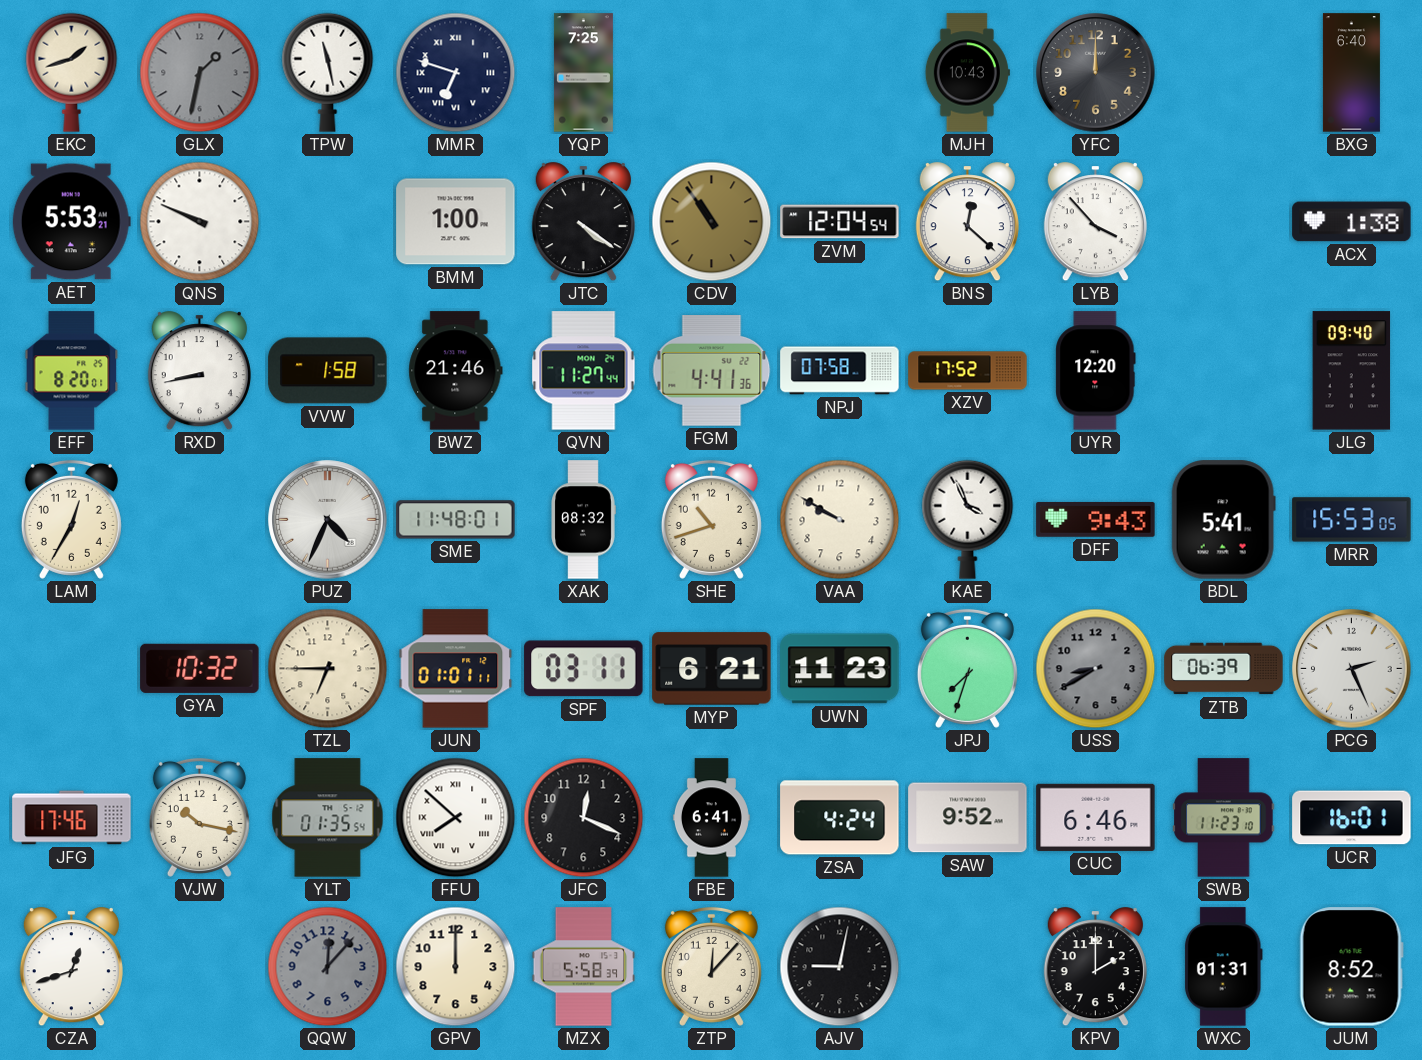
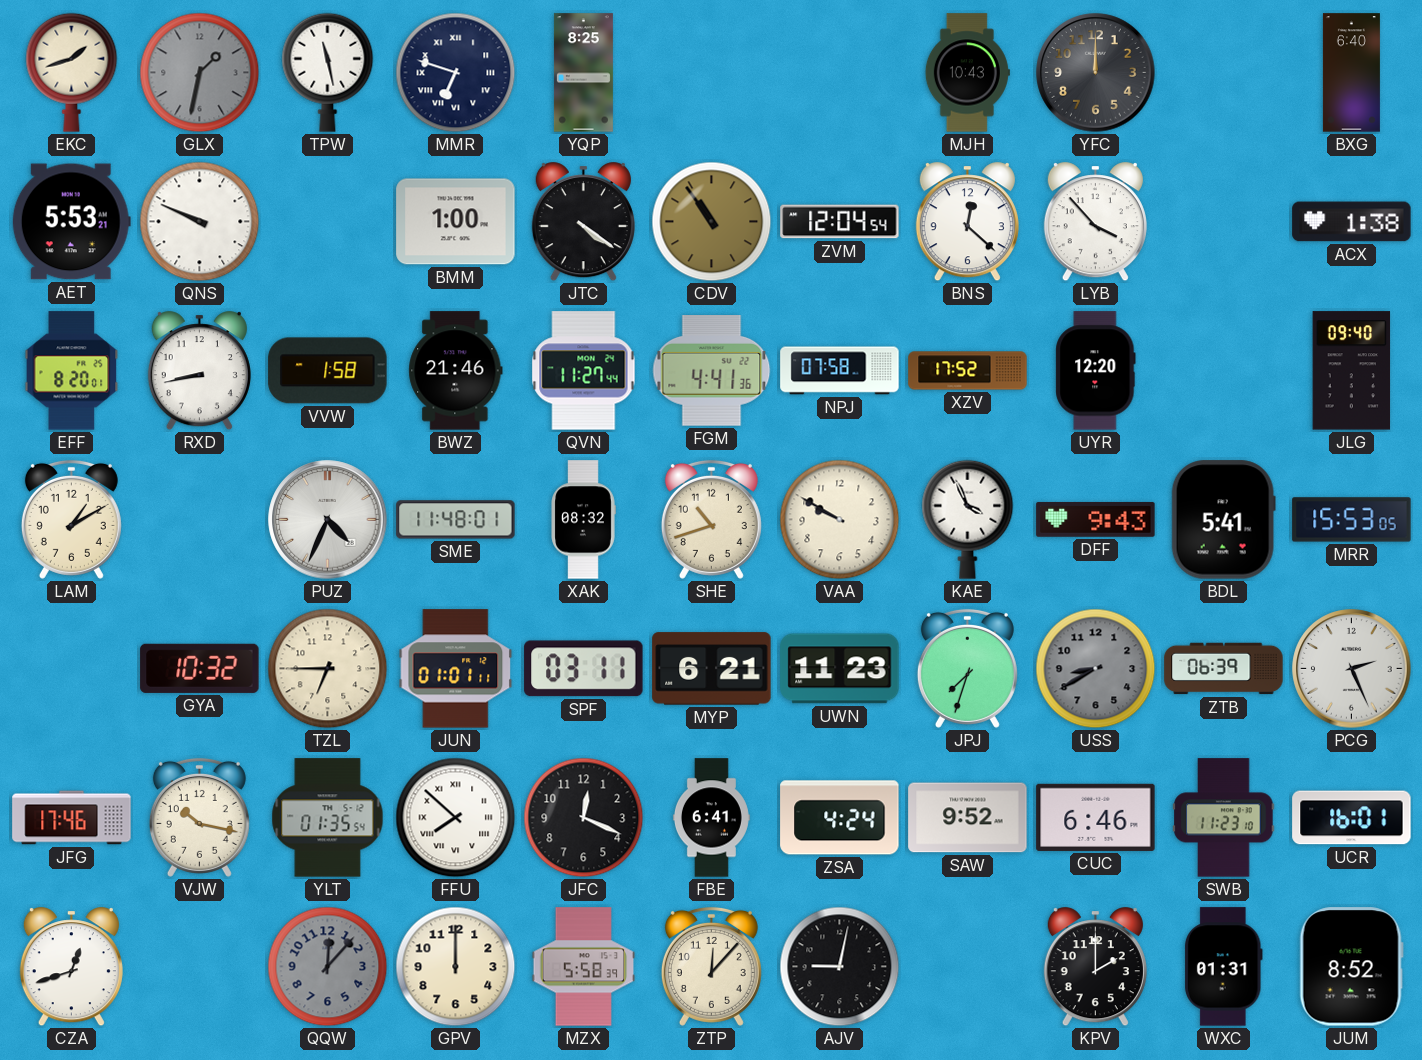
YQP: 7:25 -> 8:25
LAM: 12:35 -> 1:10
